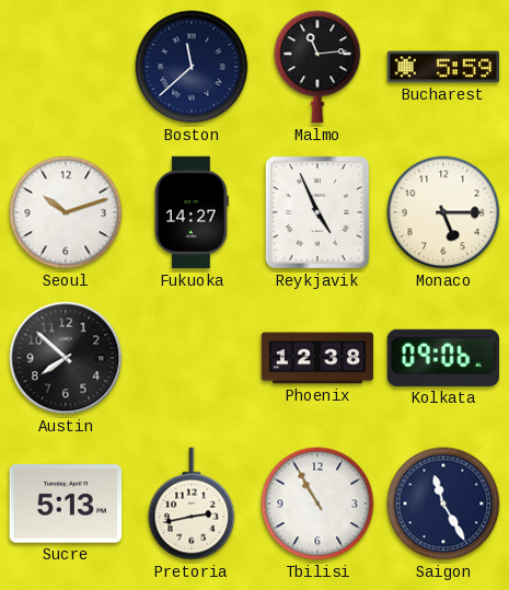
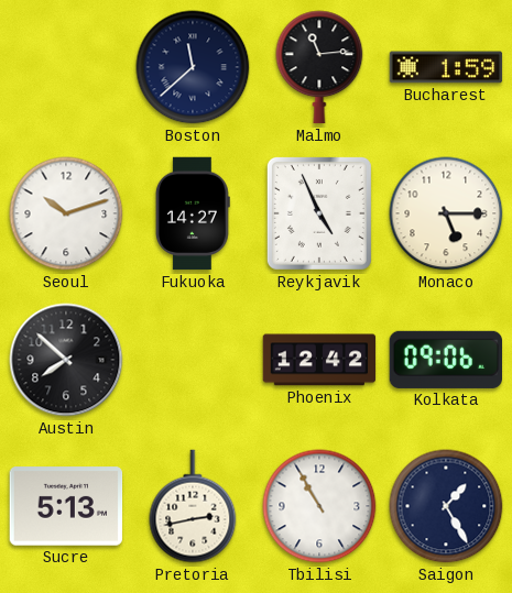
Bucharest: 5:59 -> 1:59
Phoenix: 12:38 -> 12:42
Saigon: 11:25 -> 1:25
